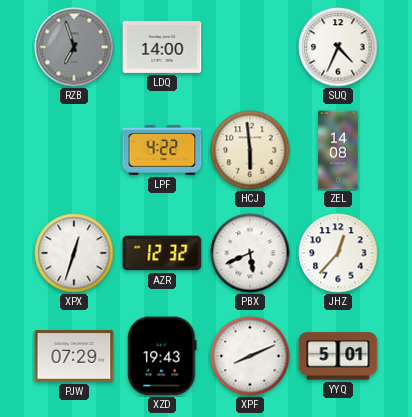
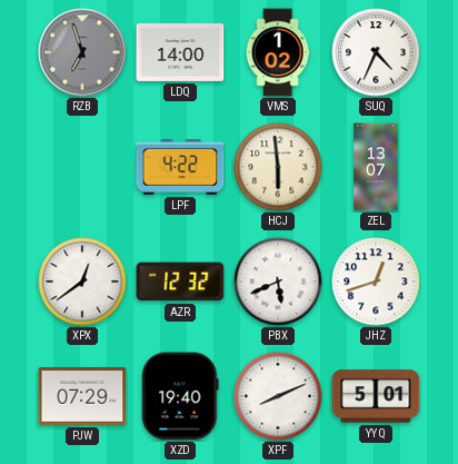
VMS: none -> 1:02
ZEL: 14:08 -> 13:07
XPX: 12:33 -> 12:39
JHZ: 12:37 -> 12:42
XZD: 19:43 -> 19:40
